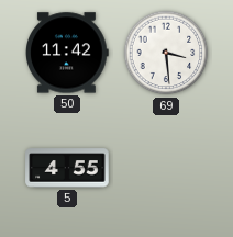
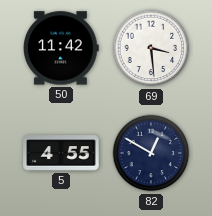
82: none -> 12:50
